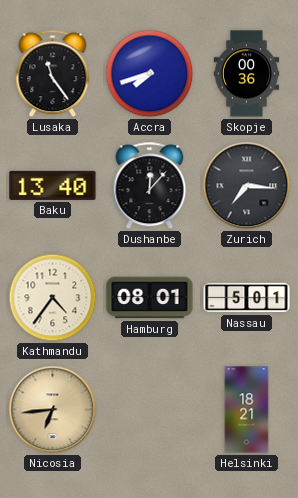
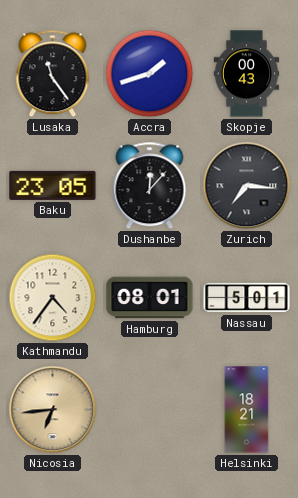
Accra: 7:42 -> 1:42
Skopje: 00:36 -> 00:43
Baku: 13:40 -> 23:05
